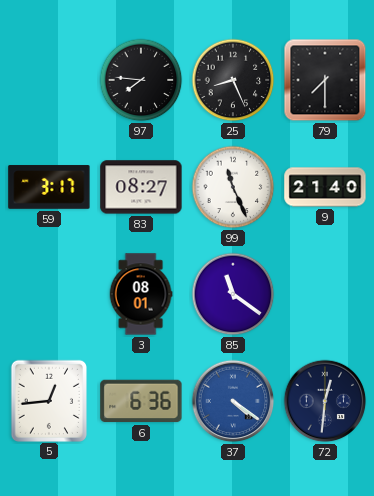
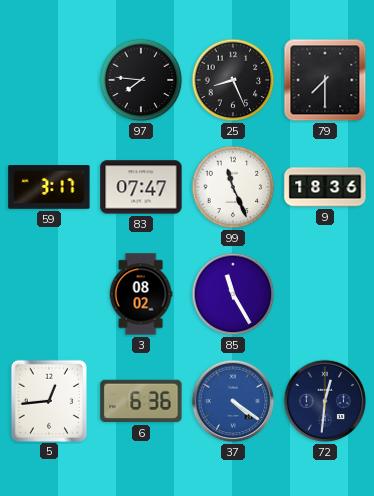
83: 08:27 -> 07:47
9: 21:40 -> 18:36
3: 08:01 -> 08:02
85: 11:21 -> 11:25
